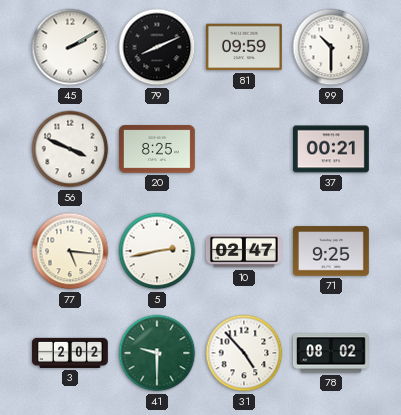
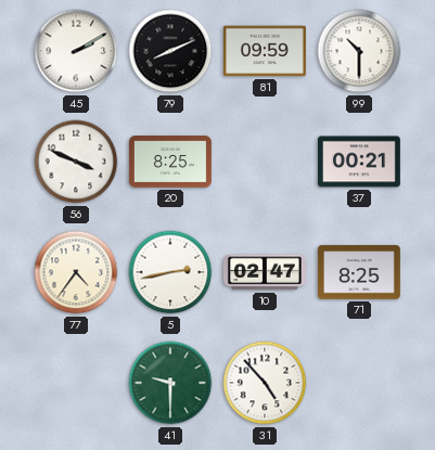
77: 5:16 -> 4:36
71: 9:25 -> 8:25
3: 2:02 -> none
78: 08:02 -> none
